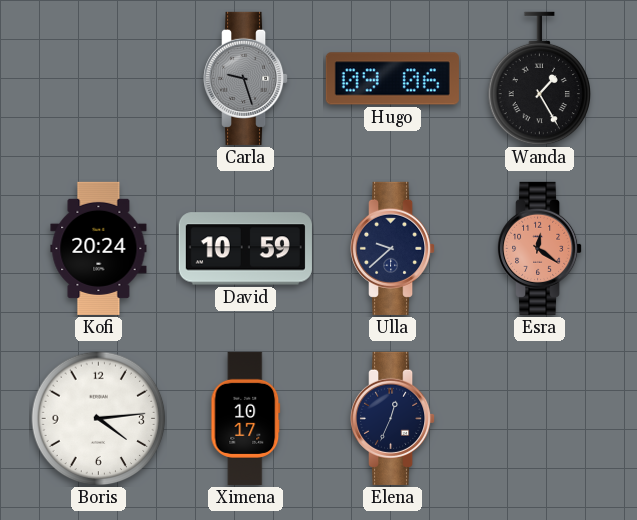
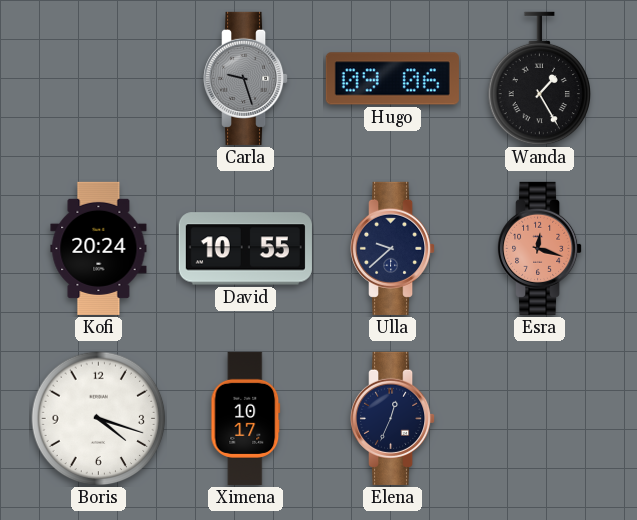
David: 10:59 -> 10:55
Esra: 12:21 -> 12:18
Boris: 4:14 -> 4:18
